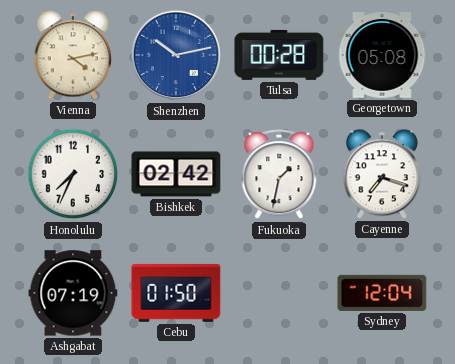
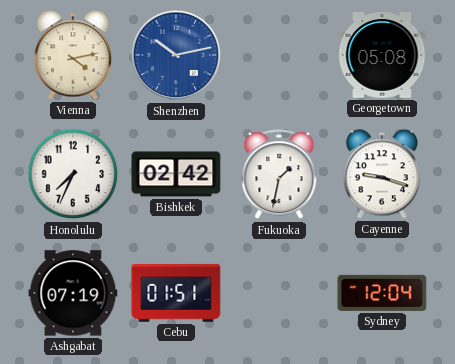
Tulsa: 00:28 -> none
Cayenne: 7:18 -> 9:18
Cebu: 01:50 -> 01:51
